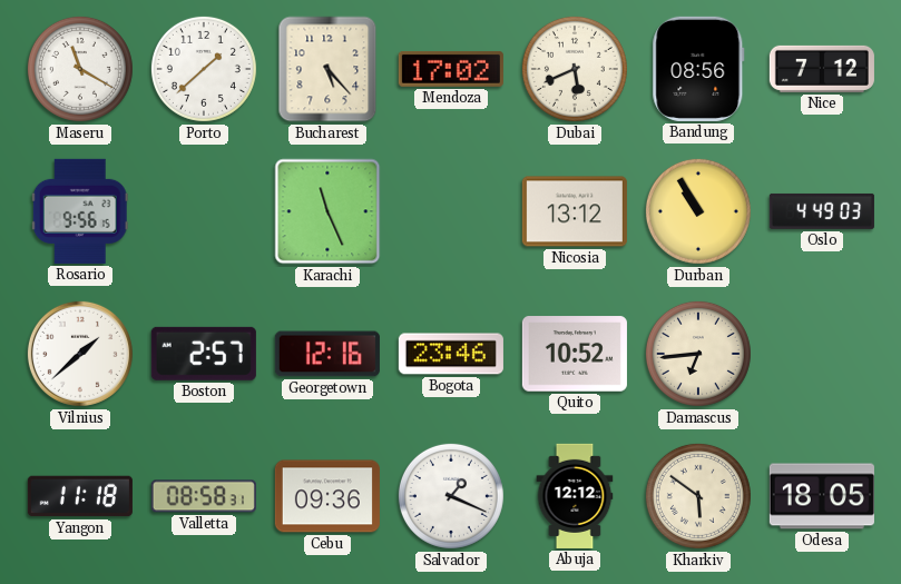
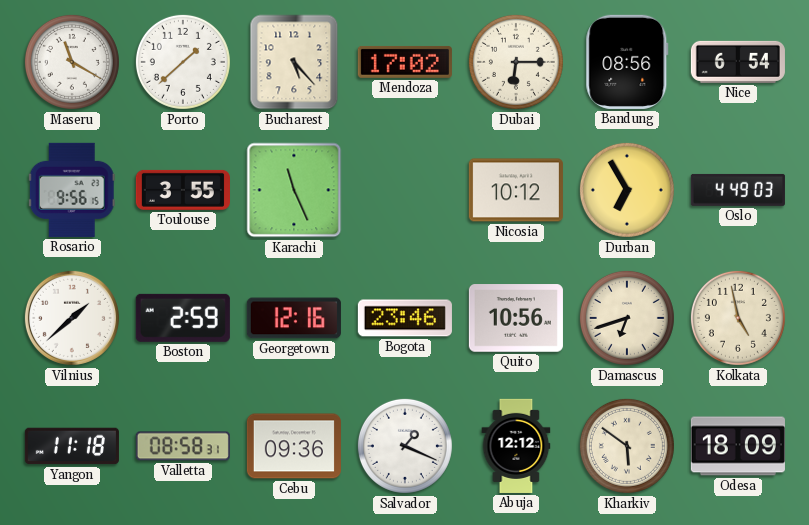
Dubai: 5:41 -> 6:15
Nice: 7:12 -> 6:54
Toulouse: none -> 3:55
Nicosia: 13:12 -> 10:12
Durban: 10:55 -> 6:55
Boston: 2:57 -> 2:59
Quito: 10:52 -> 10:56
Damascus: 6:44 -> 6:42
Kolkata: none -> 4:58
Odesa: 18:05 -> 18:09
